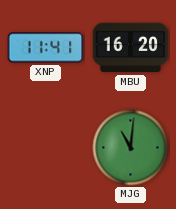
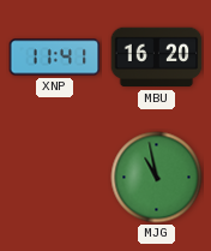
MJG: 11:01 -> 10:58
